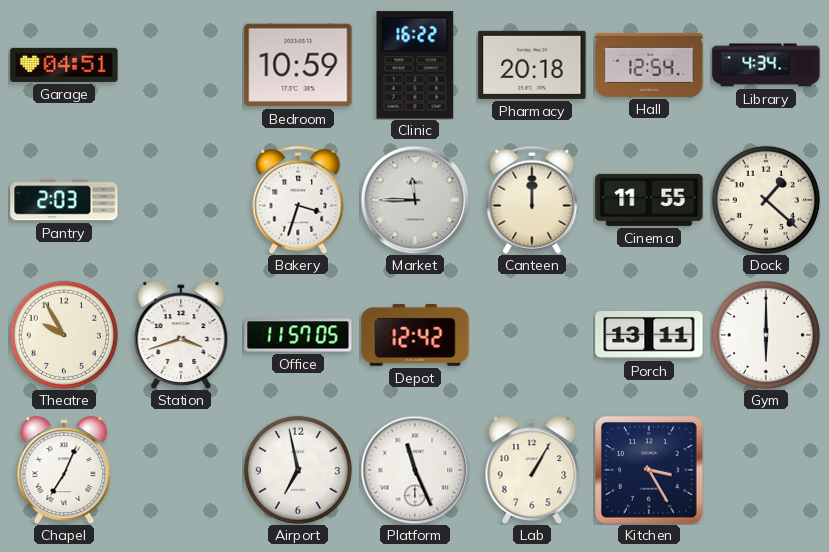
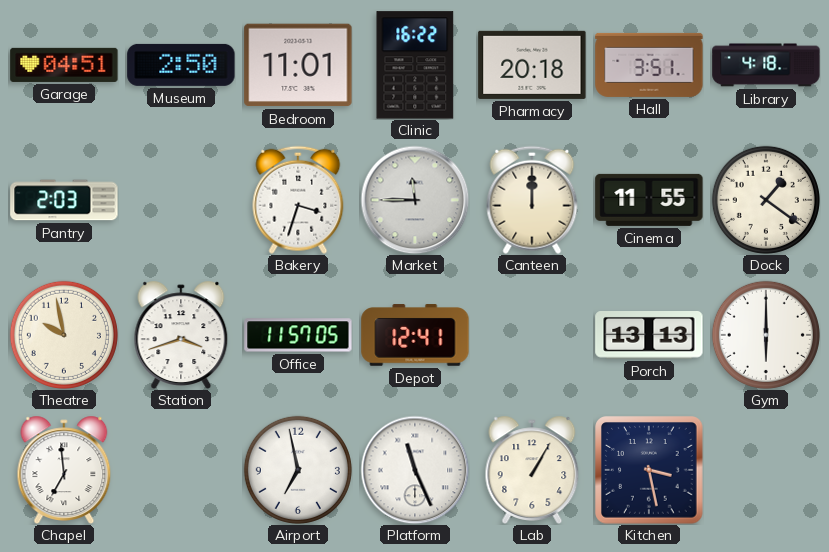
Museum: none -> 2:50
Bedroom: 10:59 -> 11:01
Hall: 12:54 -> 3:51
Library: 4:34 -> 4:18
Dock: 1:22 -> 1:21
Theatre: 9:55 -> 9:58
Depot: 12:42 -> 12:41
Porch: 13:11 -> 13:13
Chapel: 7:04 -> 6:59
Kitchen: 3:25 -> 3:28
